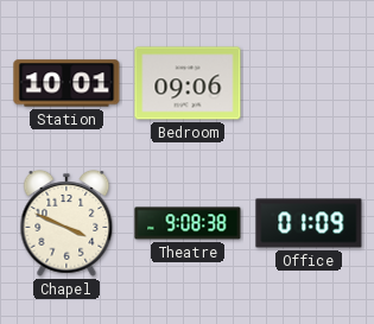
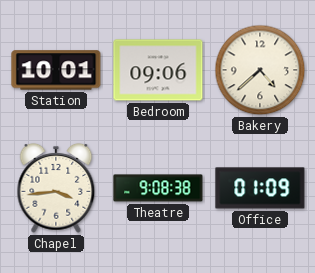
Bakery: none -> 4:38
Chapel: 3:49 -> 3:44
